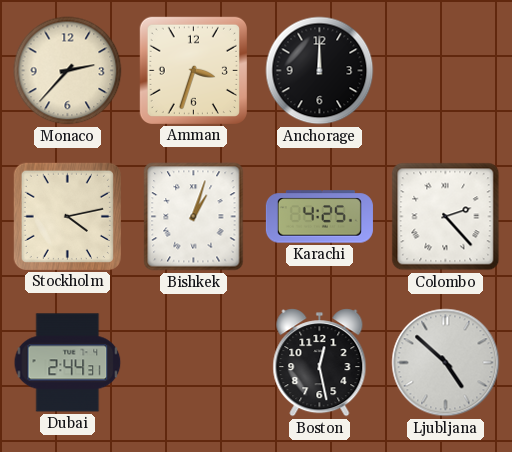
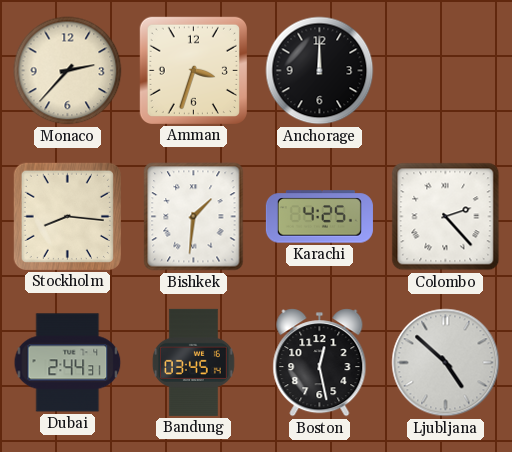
Stockholm: 4:13 -> 8:16
Bishkek: 1:03 -> 1:31
Bandung: none -> 03:45
